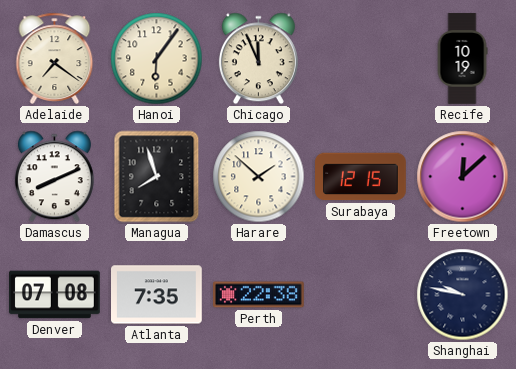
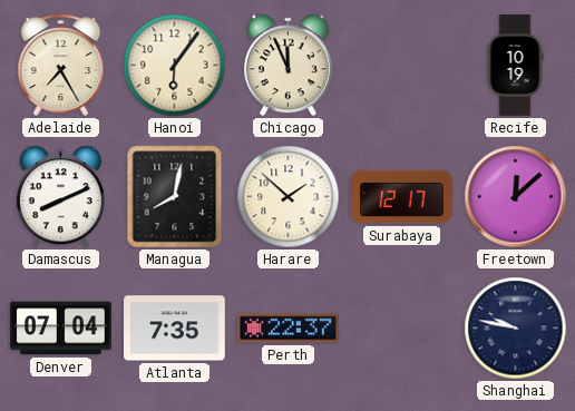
Adelaide: 7:21 -> 7:25
Managua: 7:57 -> 8:02
Surabaya: 12:15 -> 12:17
Denver: 07:08 -> 07:04
Perth: 22:38 -> 22:37
